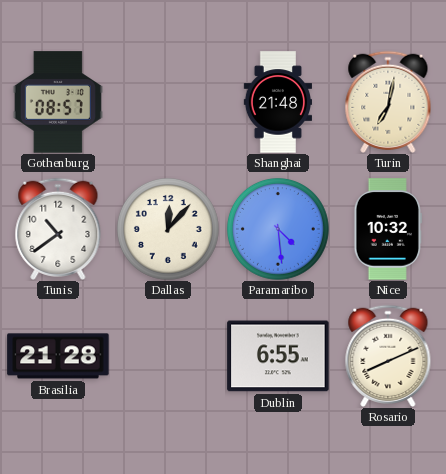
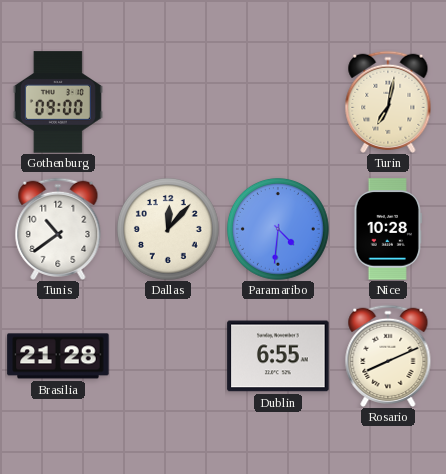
Gothenburg: 08:57 -> 09:00
Shanghai: 21:48 -> none
Paramaribo: 4:29 -> 4:31
Nice: 10:32 -> 10:28
